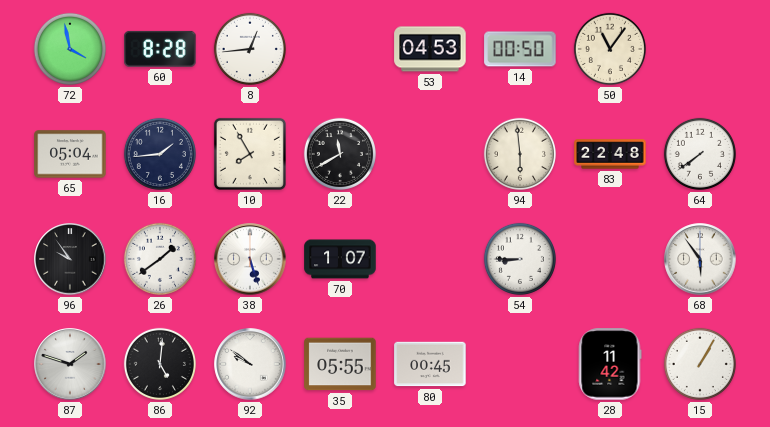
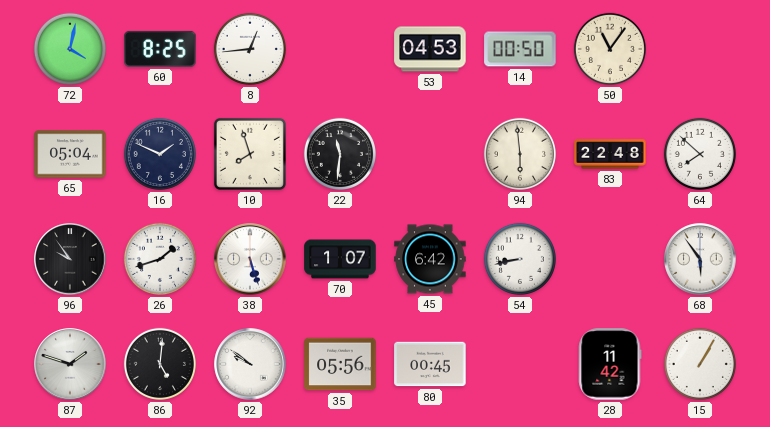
72: 3:58 -> 4:02
60: 8:28 -> 8:25
16: 1:44 -> 1:49
10: 7:55 -> 7:57
22: 11:40 -> 11:31
64: 7:39 -> 7:52
26: 1:39 -> 1:42
45: none -> 6:42
54: 8:45 -> 8:43
35: 05:55 -> 05:56
